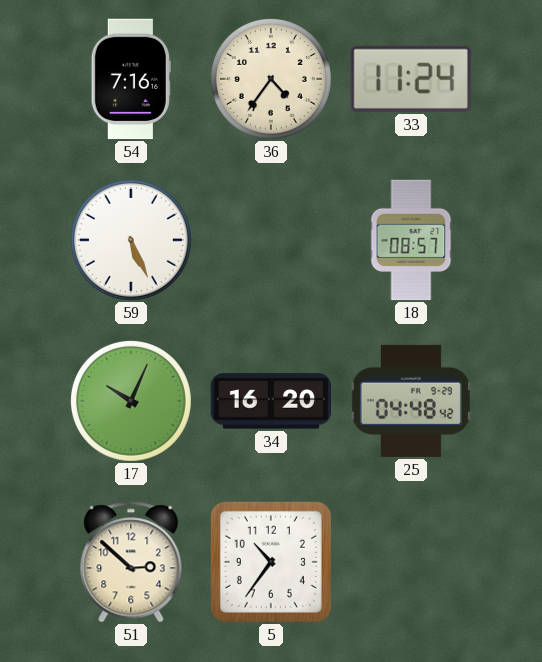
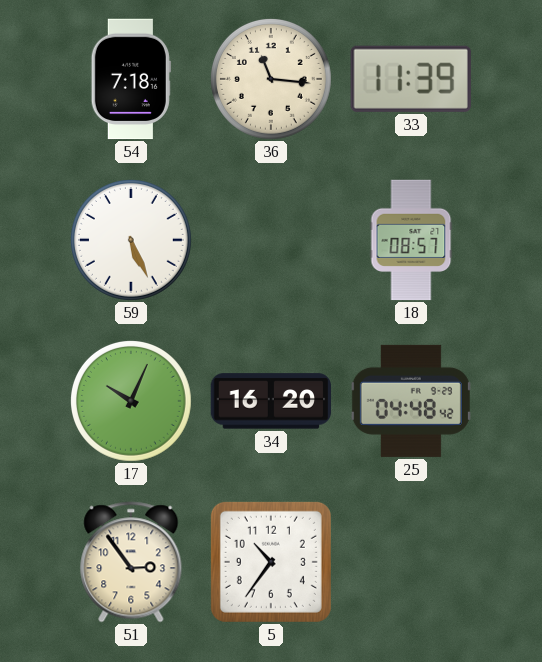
54: 7:16 -> 7:18
36: 4:36 -> 11:16
33: 11:24 -> 11:39
51: 2:52 -> 2:54
